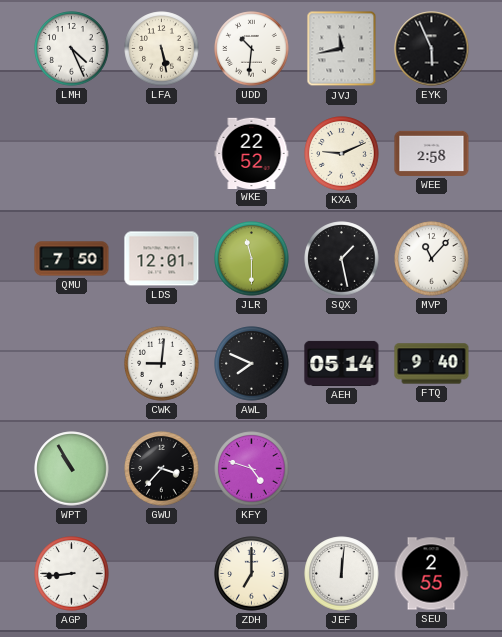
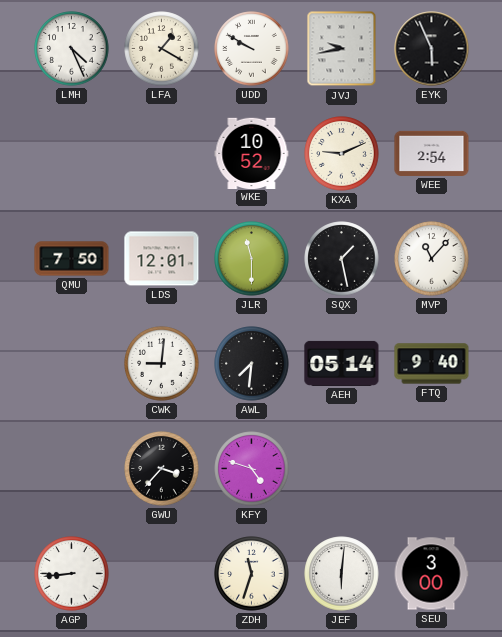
LFA: 5:28 -> 1:20
UDD: 10:31 -> 9:50
JVJ: 11:43 -> 9:43
WKE: 22:52 -> 10:52
WEE: 2:58 -> 2:54
AWL: 7:49 -> 7:31
WPT: 10:55 -> none
ZDH: 7:00 -> 11:33
JEF: 12:01 -> 6:01
SEU: 2:55 -> 3:00
